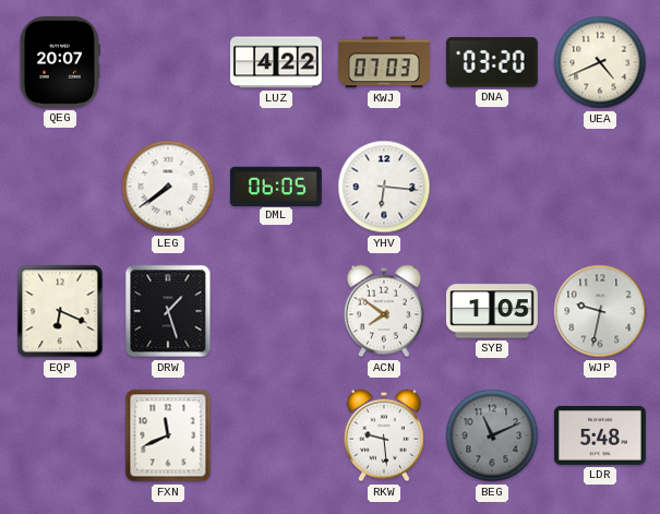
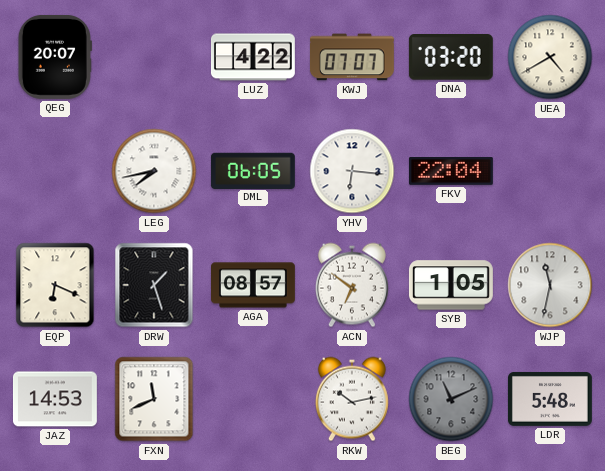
KWJ: 07:03 -> 07:07
UEA: 4:41 -> 4:40
LEG: 7:39 -> 7:43
FKV: none -> 22:04
AGA: none -> 08:57
ACN: 7:51 -> 6:51
WJP: 9:32 -> 11:32
JAZ: none -> 14:53
RKW: 9:29 -> 10:13
